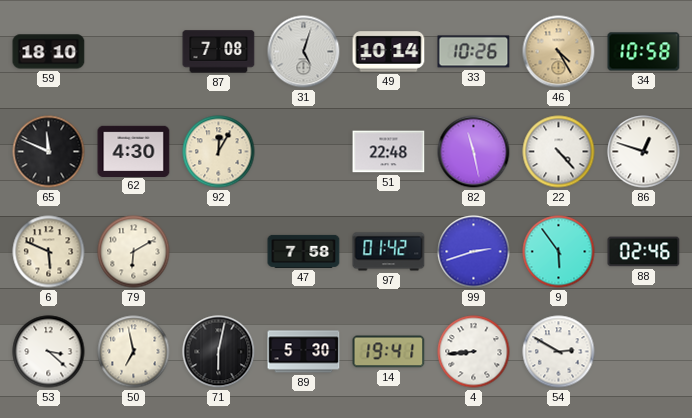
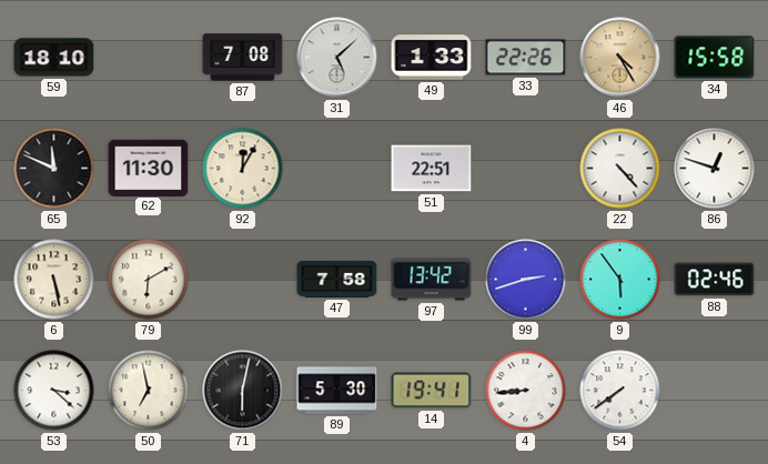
31: 5:03 -> 5:08
49: 10:14 -> 1:33
33: 10:26 -> 22:26
34: 10:58 -> 15:58
62: 4:30 -> 11:30
51: 22:48 -> 22:51
82: 11:28 -> none
6: 5:49 -> 5:28
97: 01:42 -> 13:42
54: 2:50 -> 7:39
